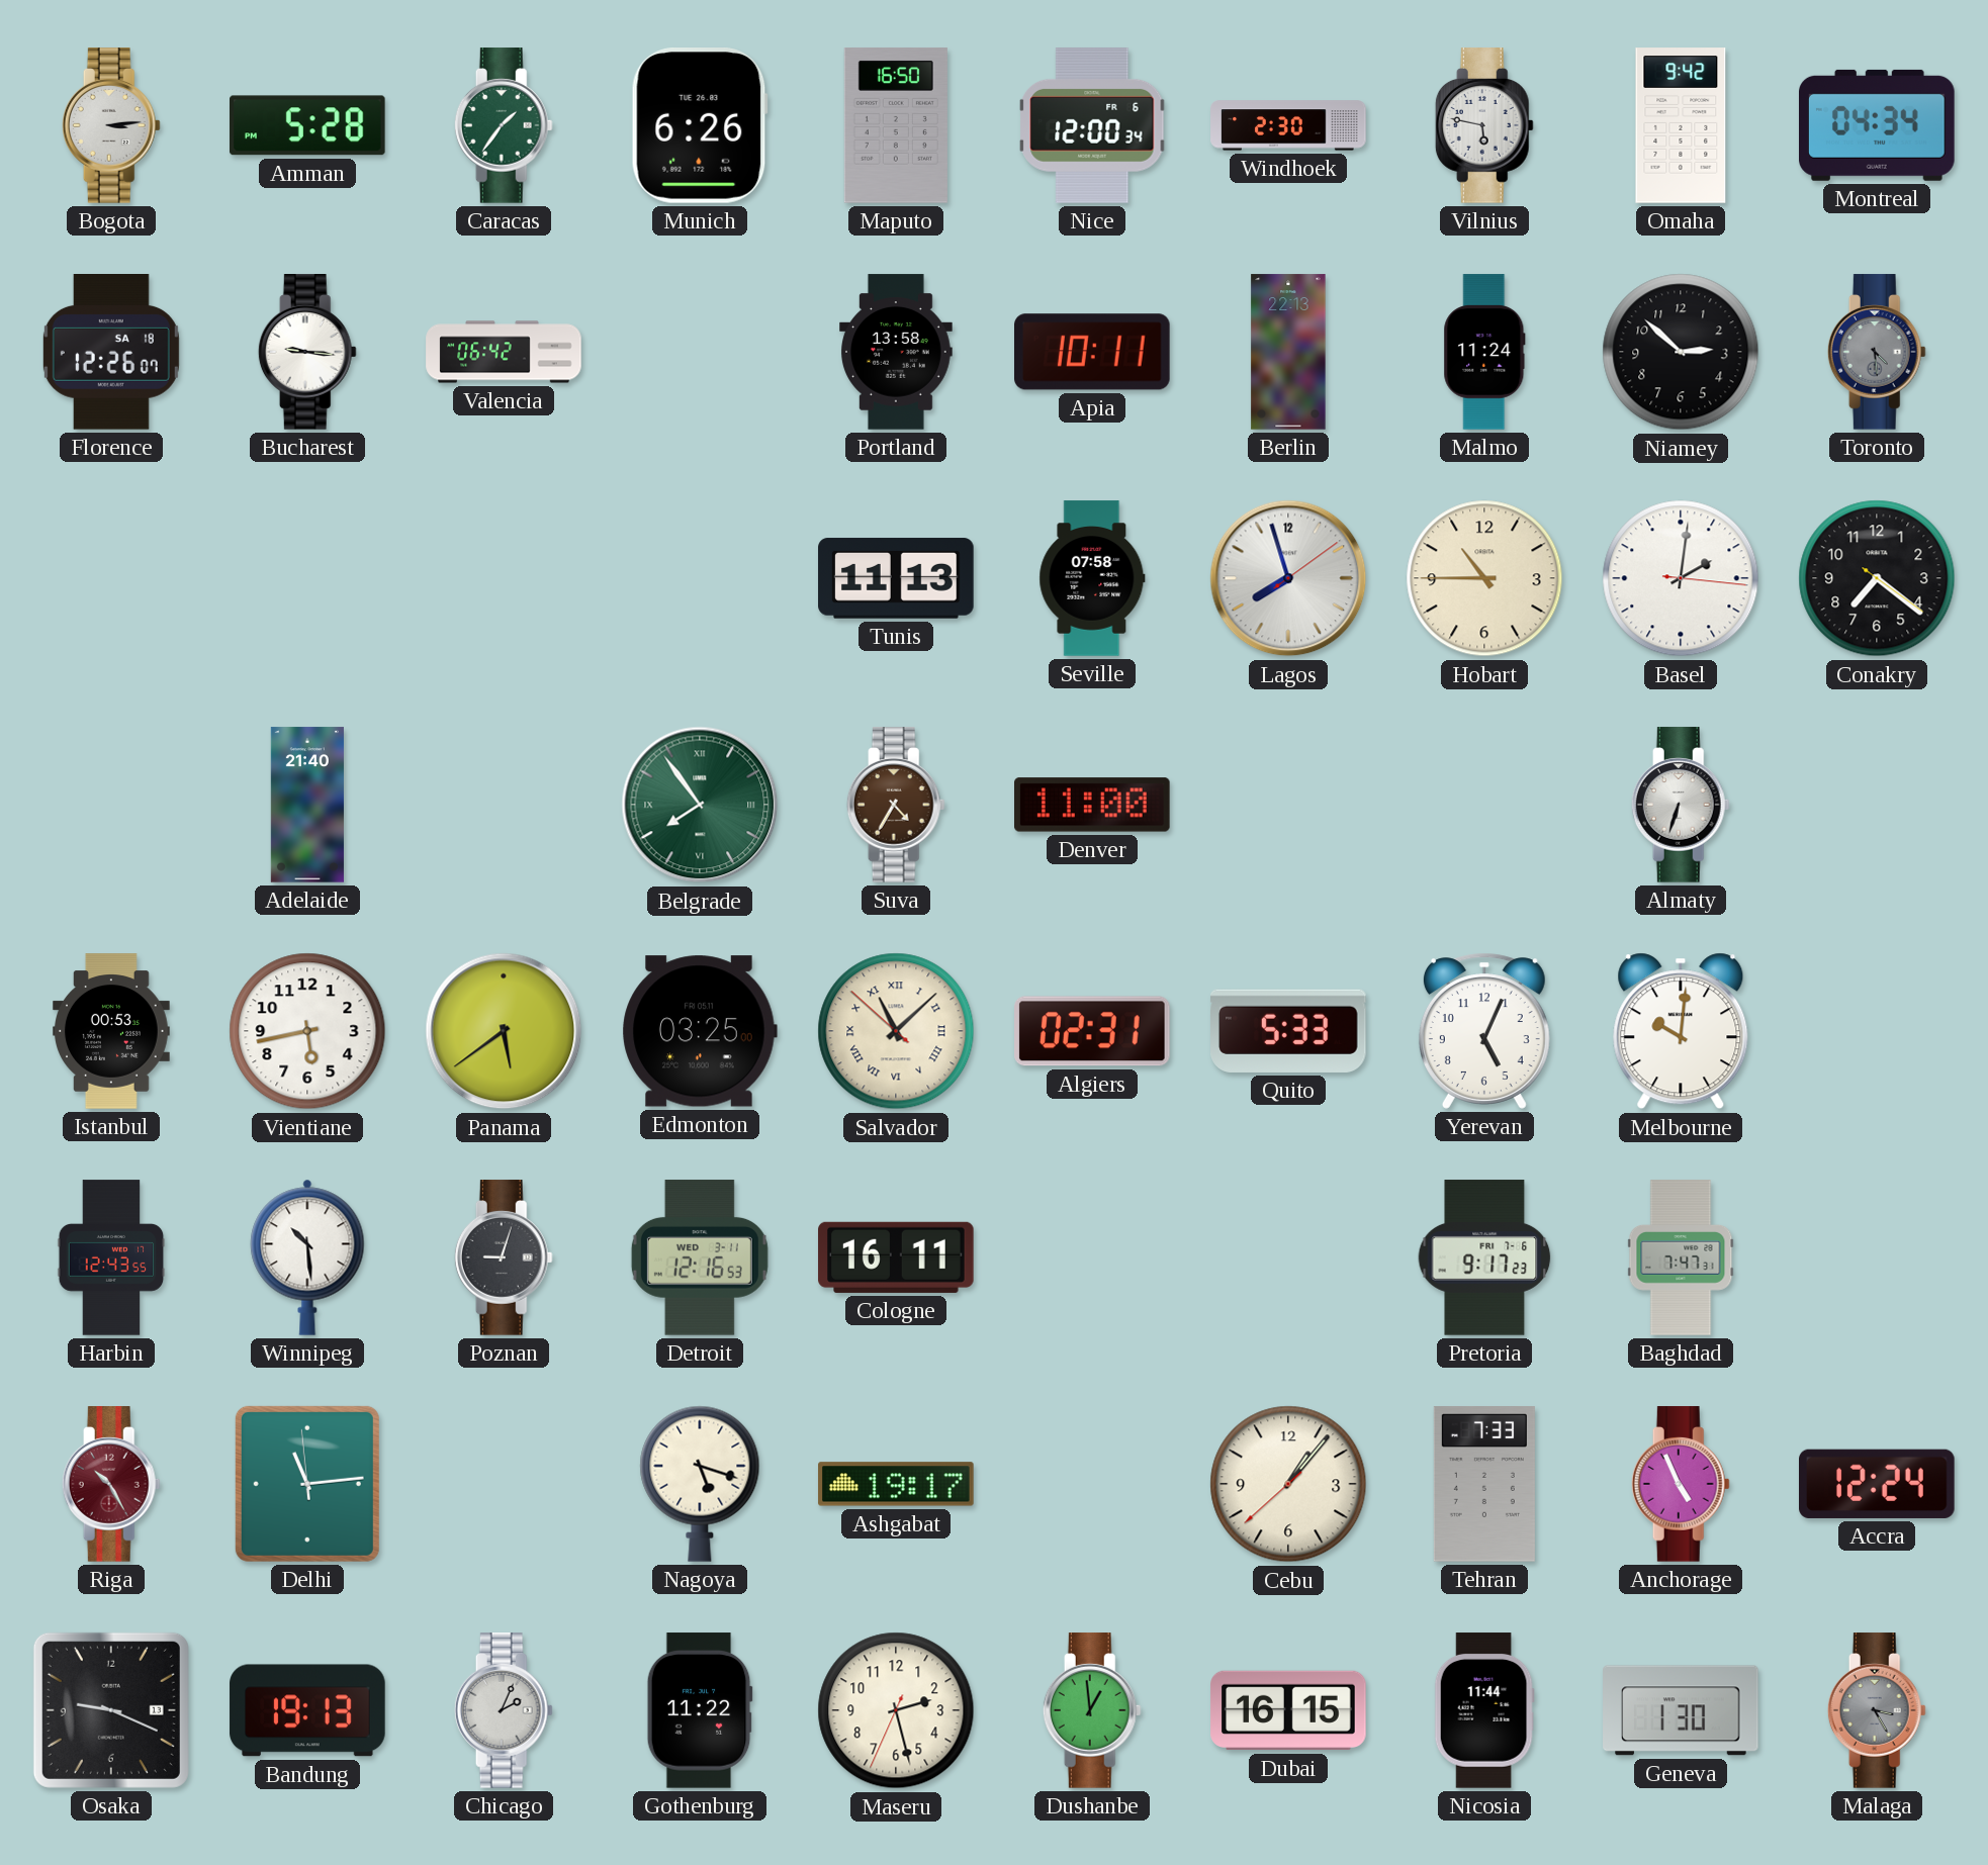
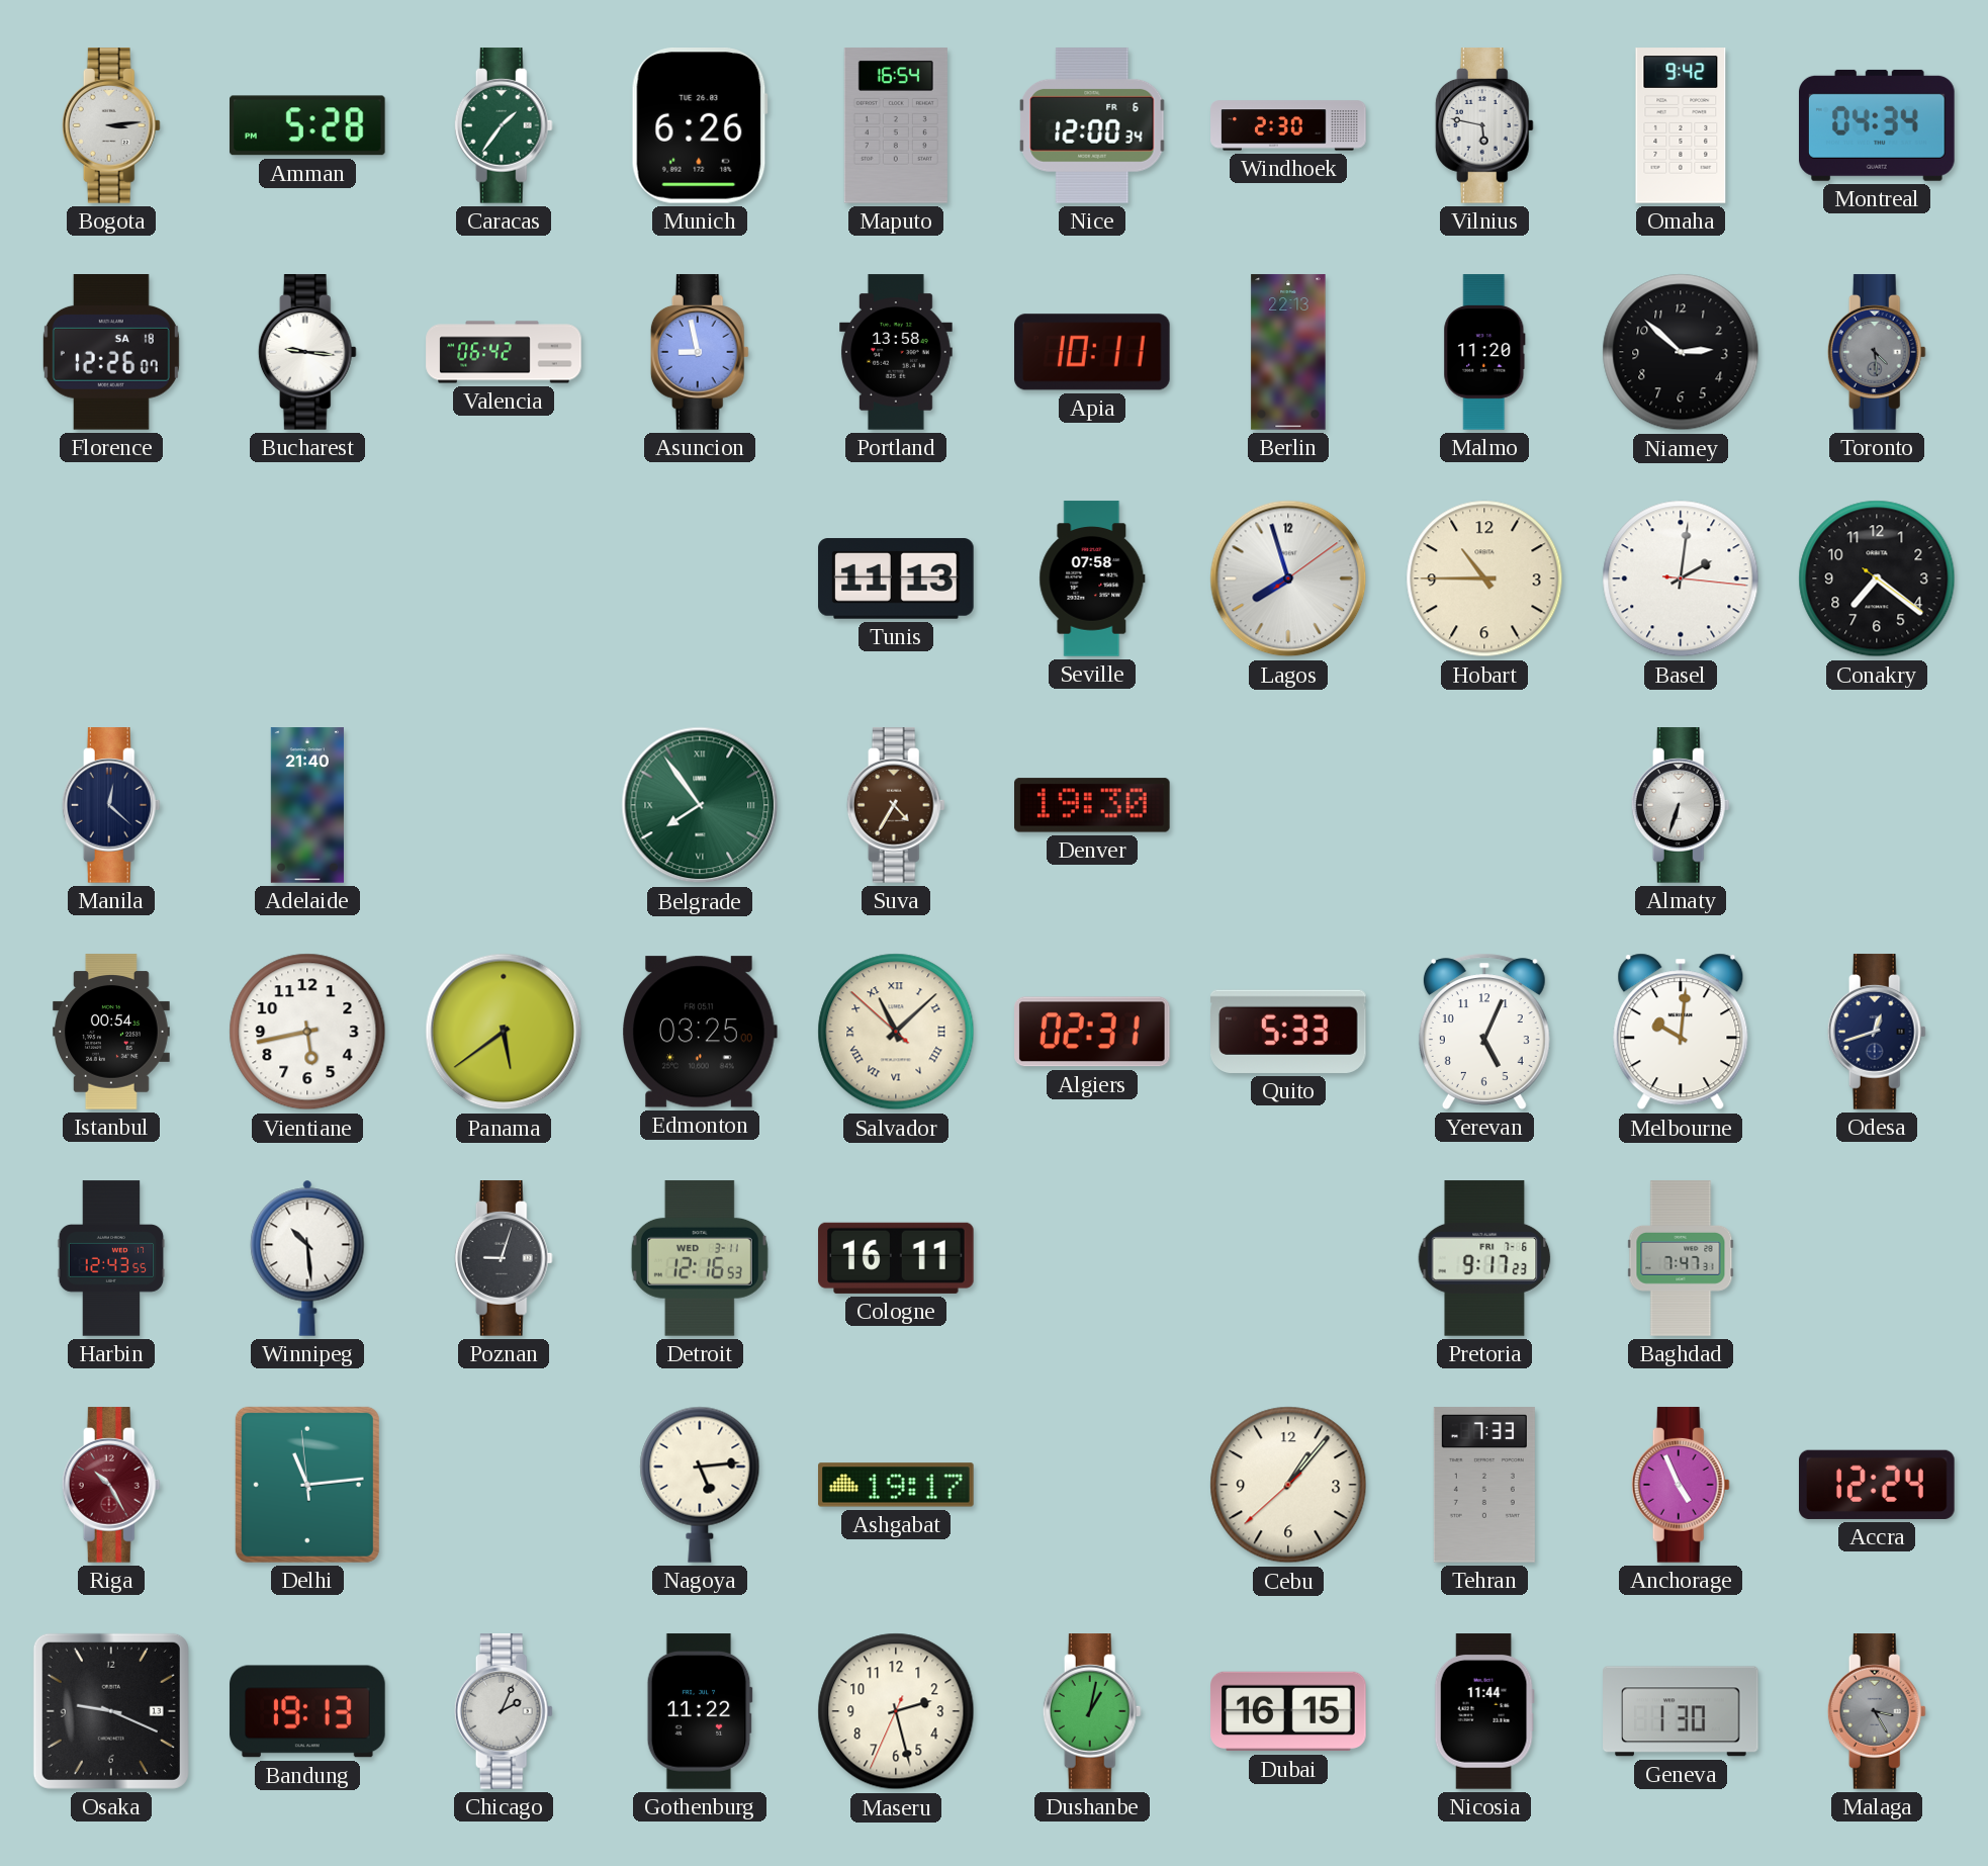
Maputo: 16:50 -> 16:54
Asuncion: none -> 8:58
Malmo: 11:24 -> 11:20
Manila: none -> 12:22
Denver: 11:00 -> 19:30
Istanbul: 00:53 -> 00:54
Odesa: none -> 12:42
Nagoya: 5:18 -> 5:14
Dushanbe: 12:59 -> 1:02
